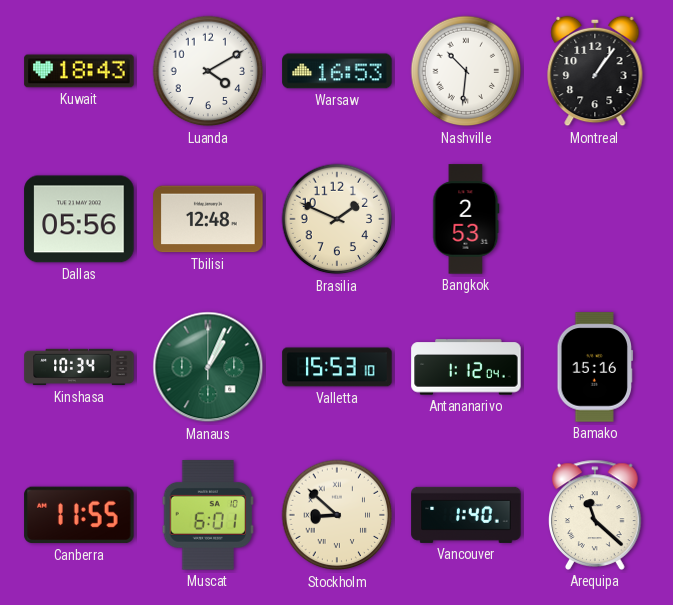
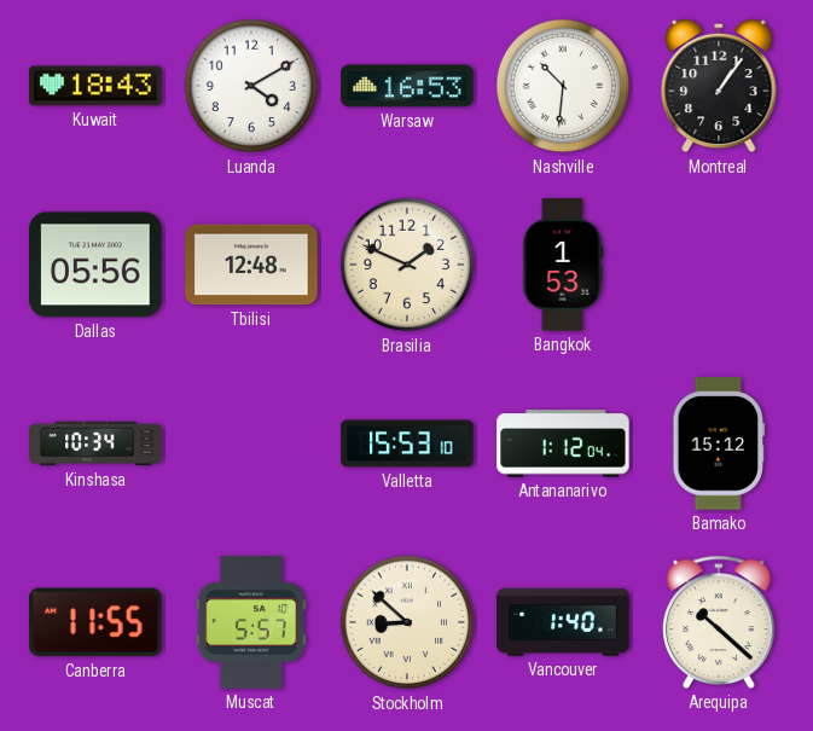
Bangkok: 2:53 -> 1:53
Manaus: 1:04 -> none
Bamako: 15:16 -> 15:12
Muscat: 6:01 -> 5:57
Arequipa: 11:22 -> 10:22
